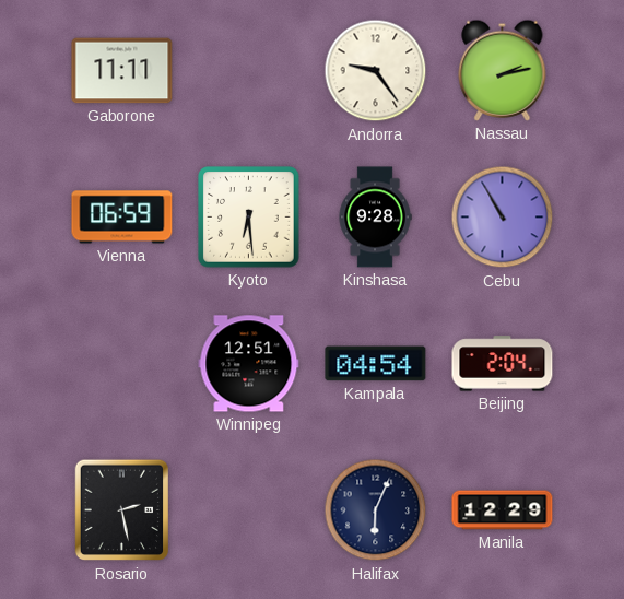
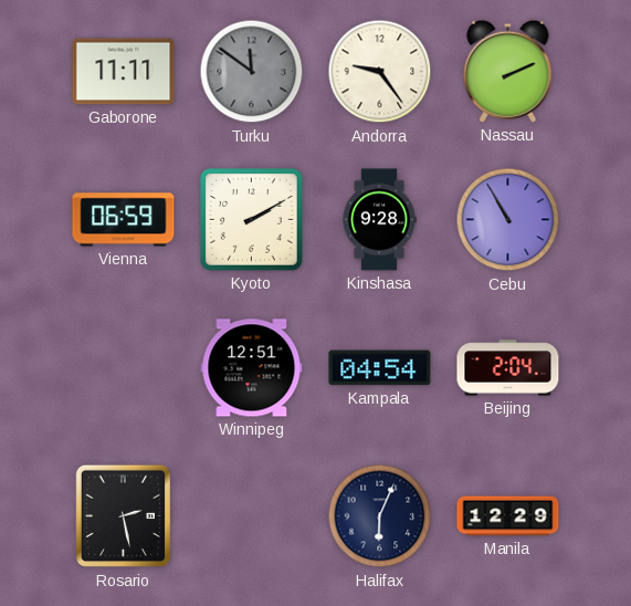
Turku: none -> 11:51
Nassau: 2:13 -> 2:11
Kyoto: 6:29 -> 2:10
